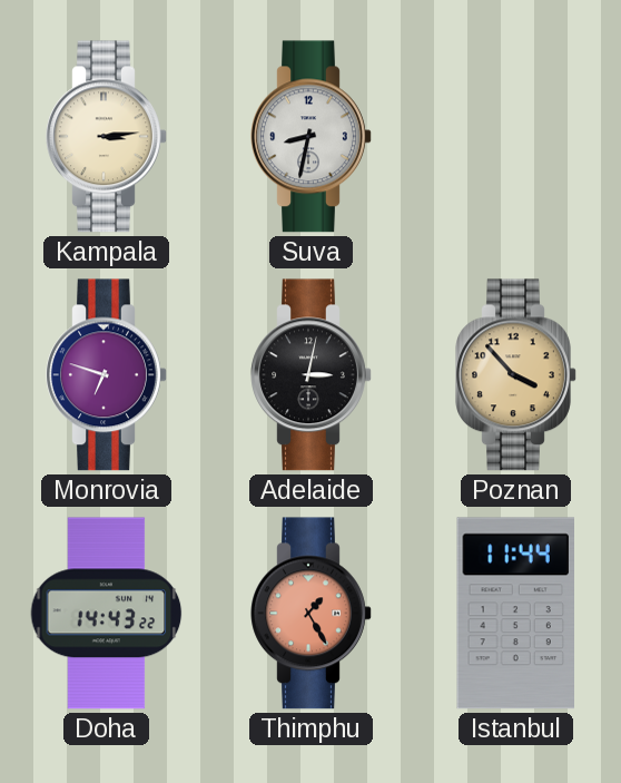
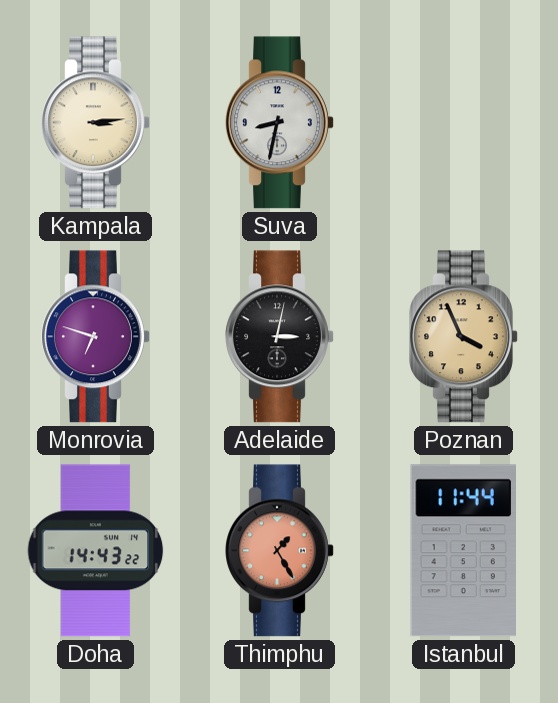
Poznan: 3:53 -> 3:56
